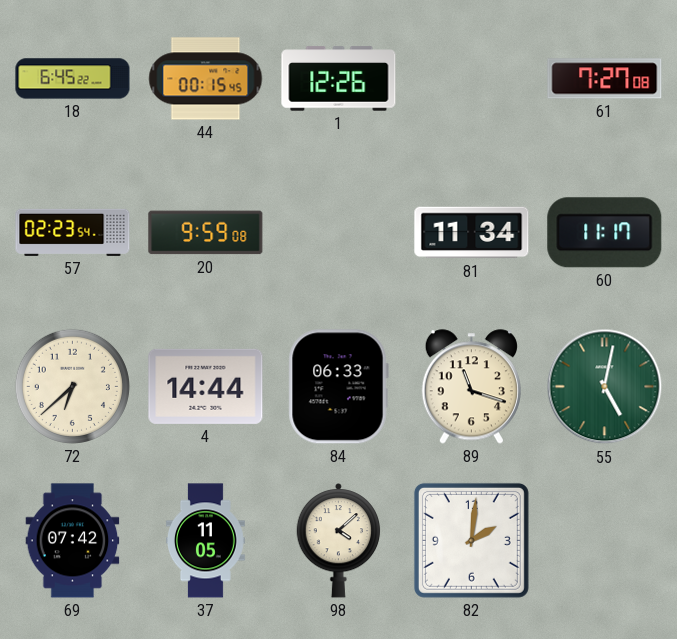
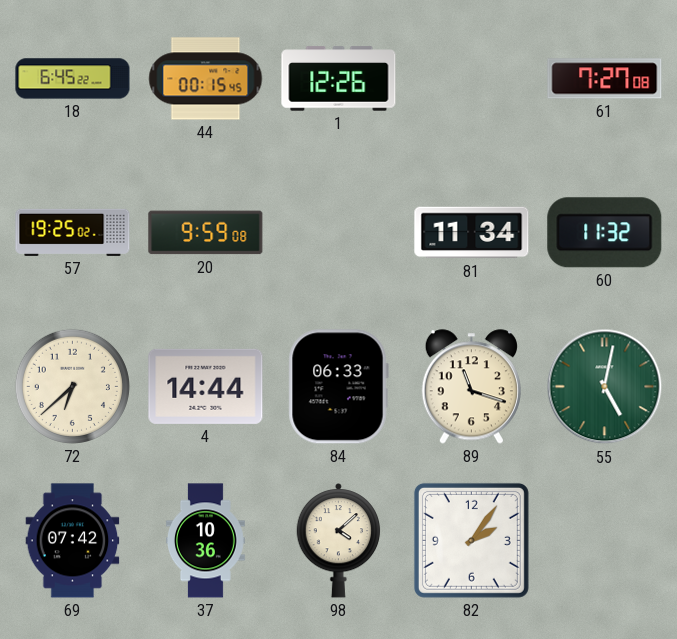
57: 02:23 -> 19:25
60: 11:17 -> 11:32
37: 11:05 -> 10:36
82: 2:01 -> 2:06
